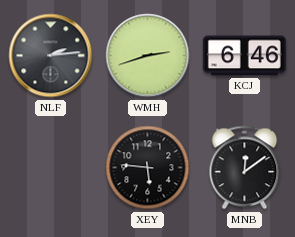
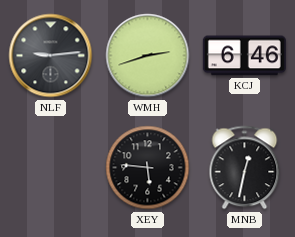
NLF: 2:14 -> 9:14
MNB: 12:09 -> 12:32
